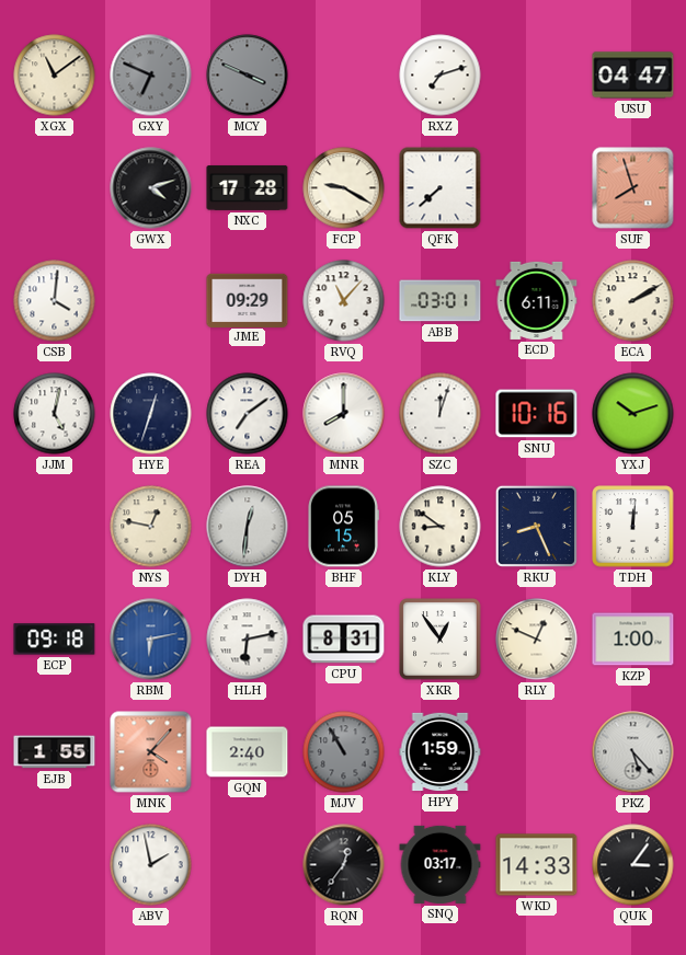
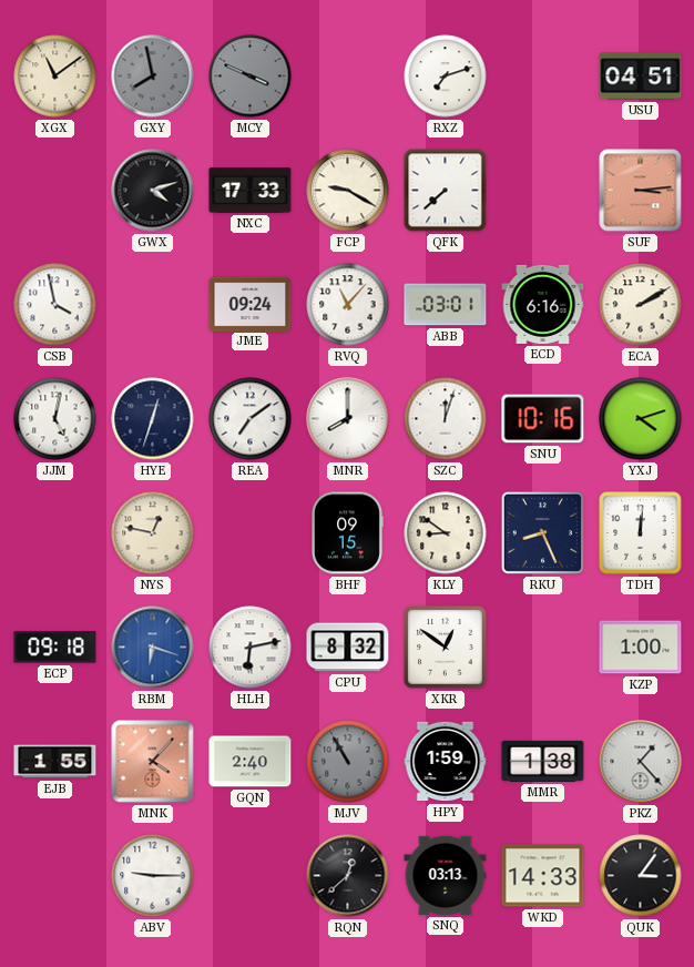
GXY: 6:49 -> 7:58
USU: 04:47 -> 04:51
NXC: 17:28 -> 17:33
SUF: 7:57 -> 3:14
CSB: 4:01 -> 3:58
JME: 09:29 -> 09:24
ECD: 6:11 -> 6:16
YXJ: 10:12 -> 4:12
DYH: 12:31 -> none
BHF: 05:15 -> 09:15
RBM: 6:13 -> 6:18
CPU: 8:31 -> 8:32
XKR: 12:54 -> 12:51
RLY: 12:49 -> none
MMR: none -> 1:38
PKZ: 5:23 -> 1:23
ABV: 1:58 -> 9:15
RQN: 12:36 -> 12:38
SNQ: 03:17 -> 03:13
